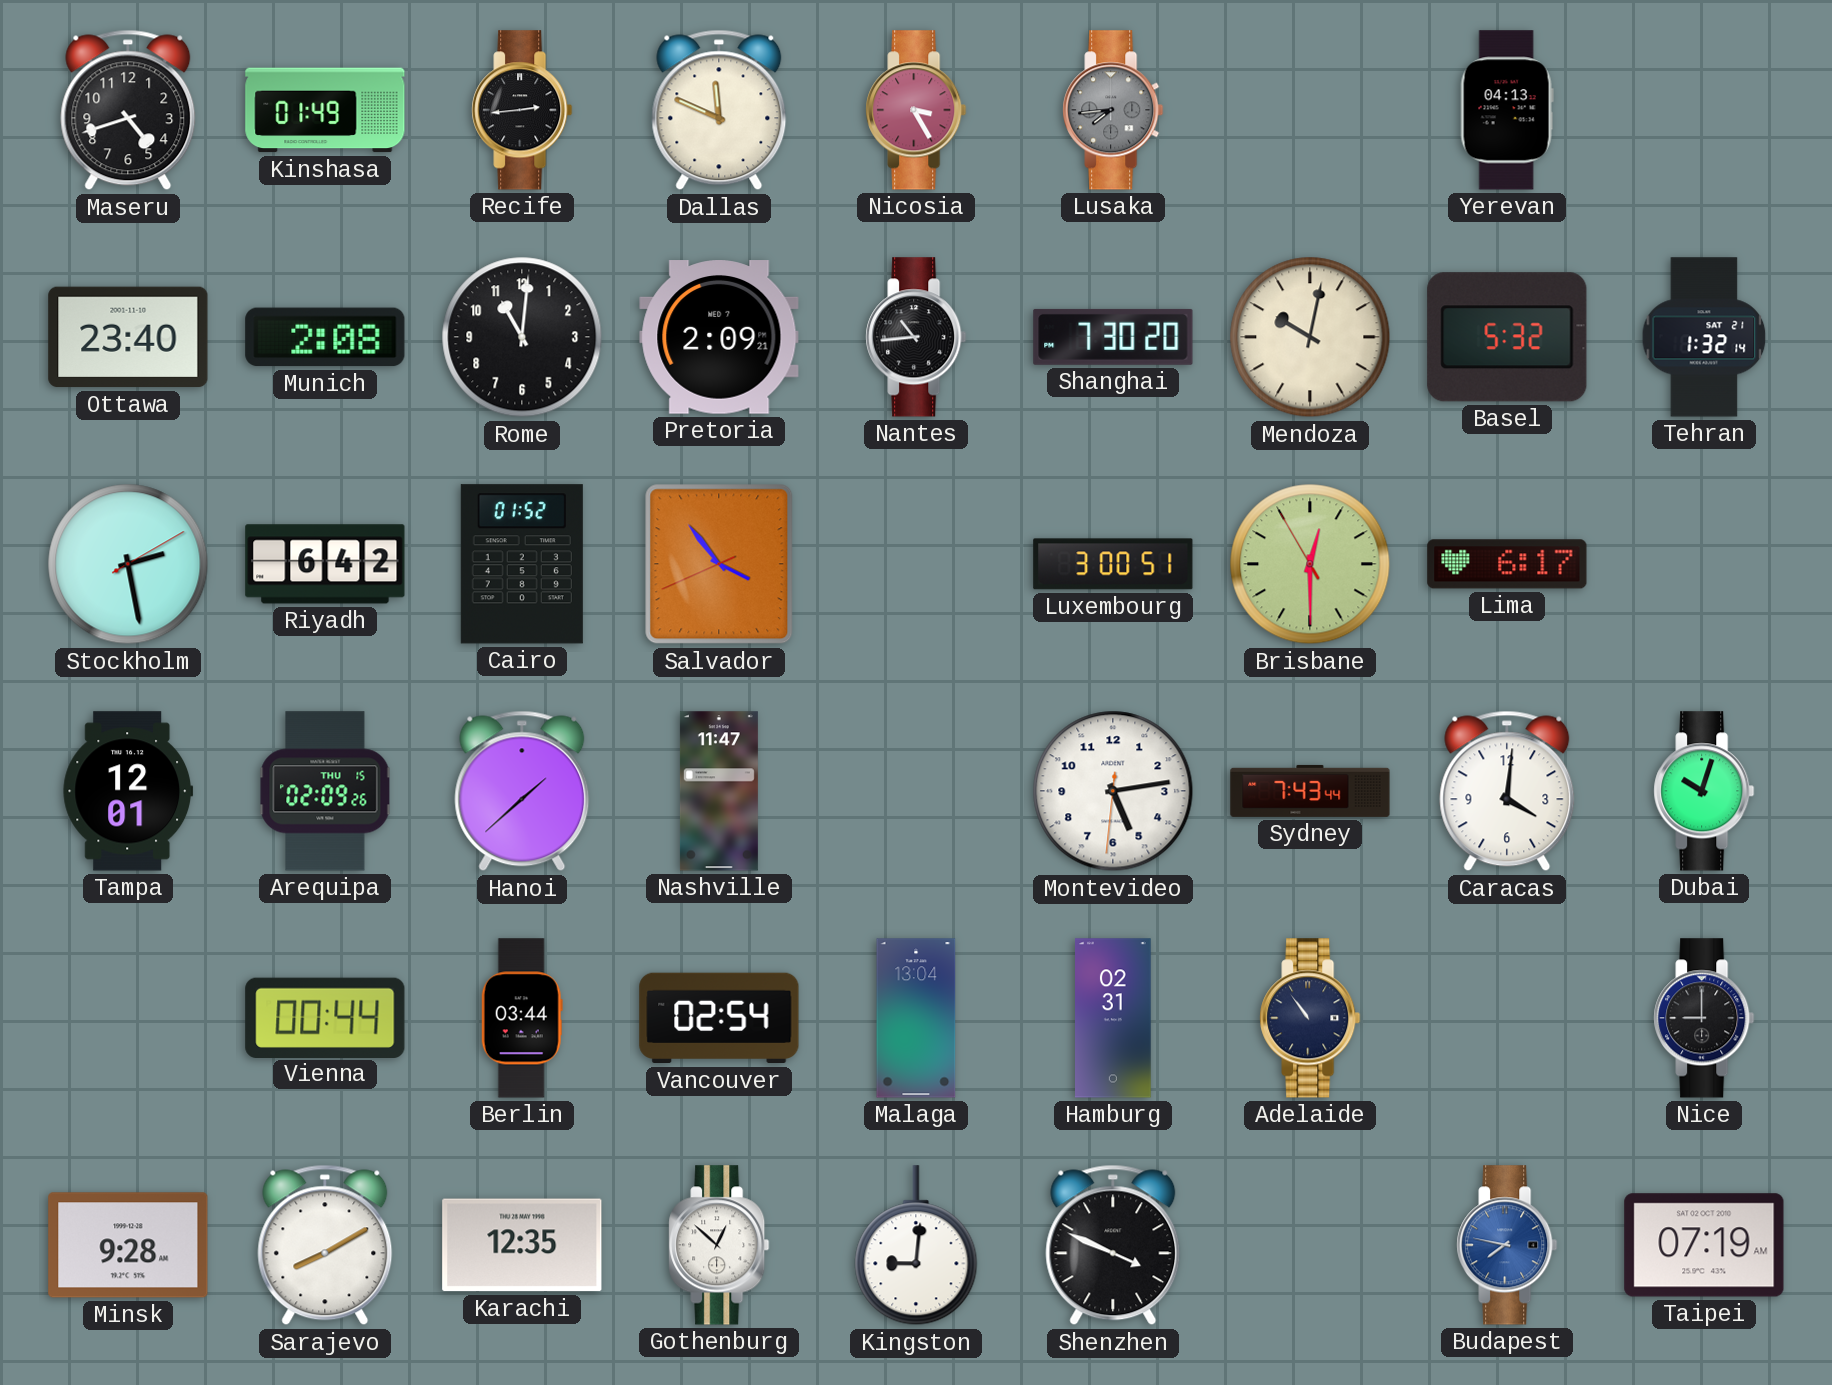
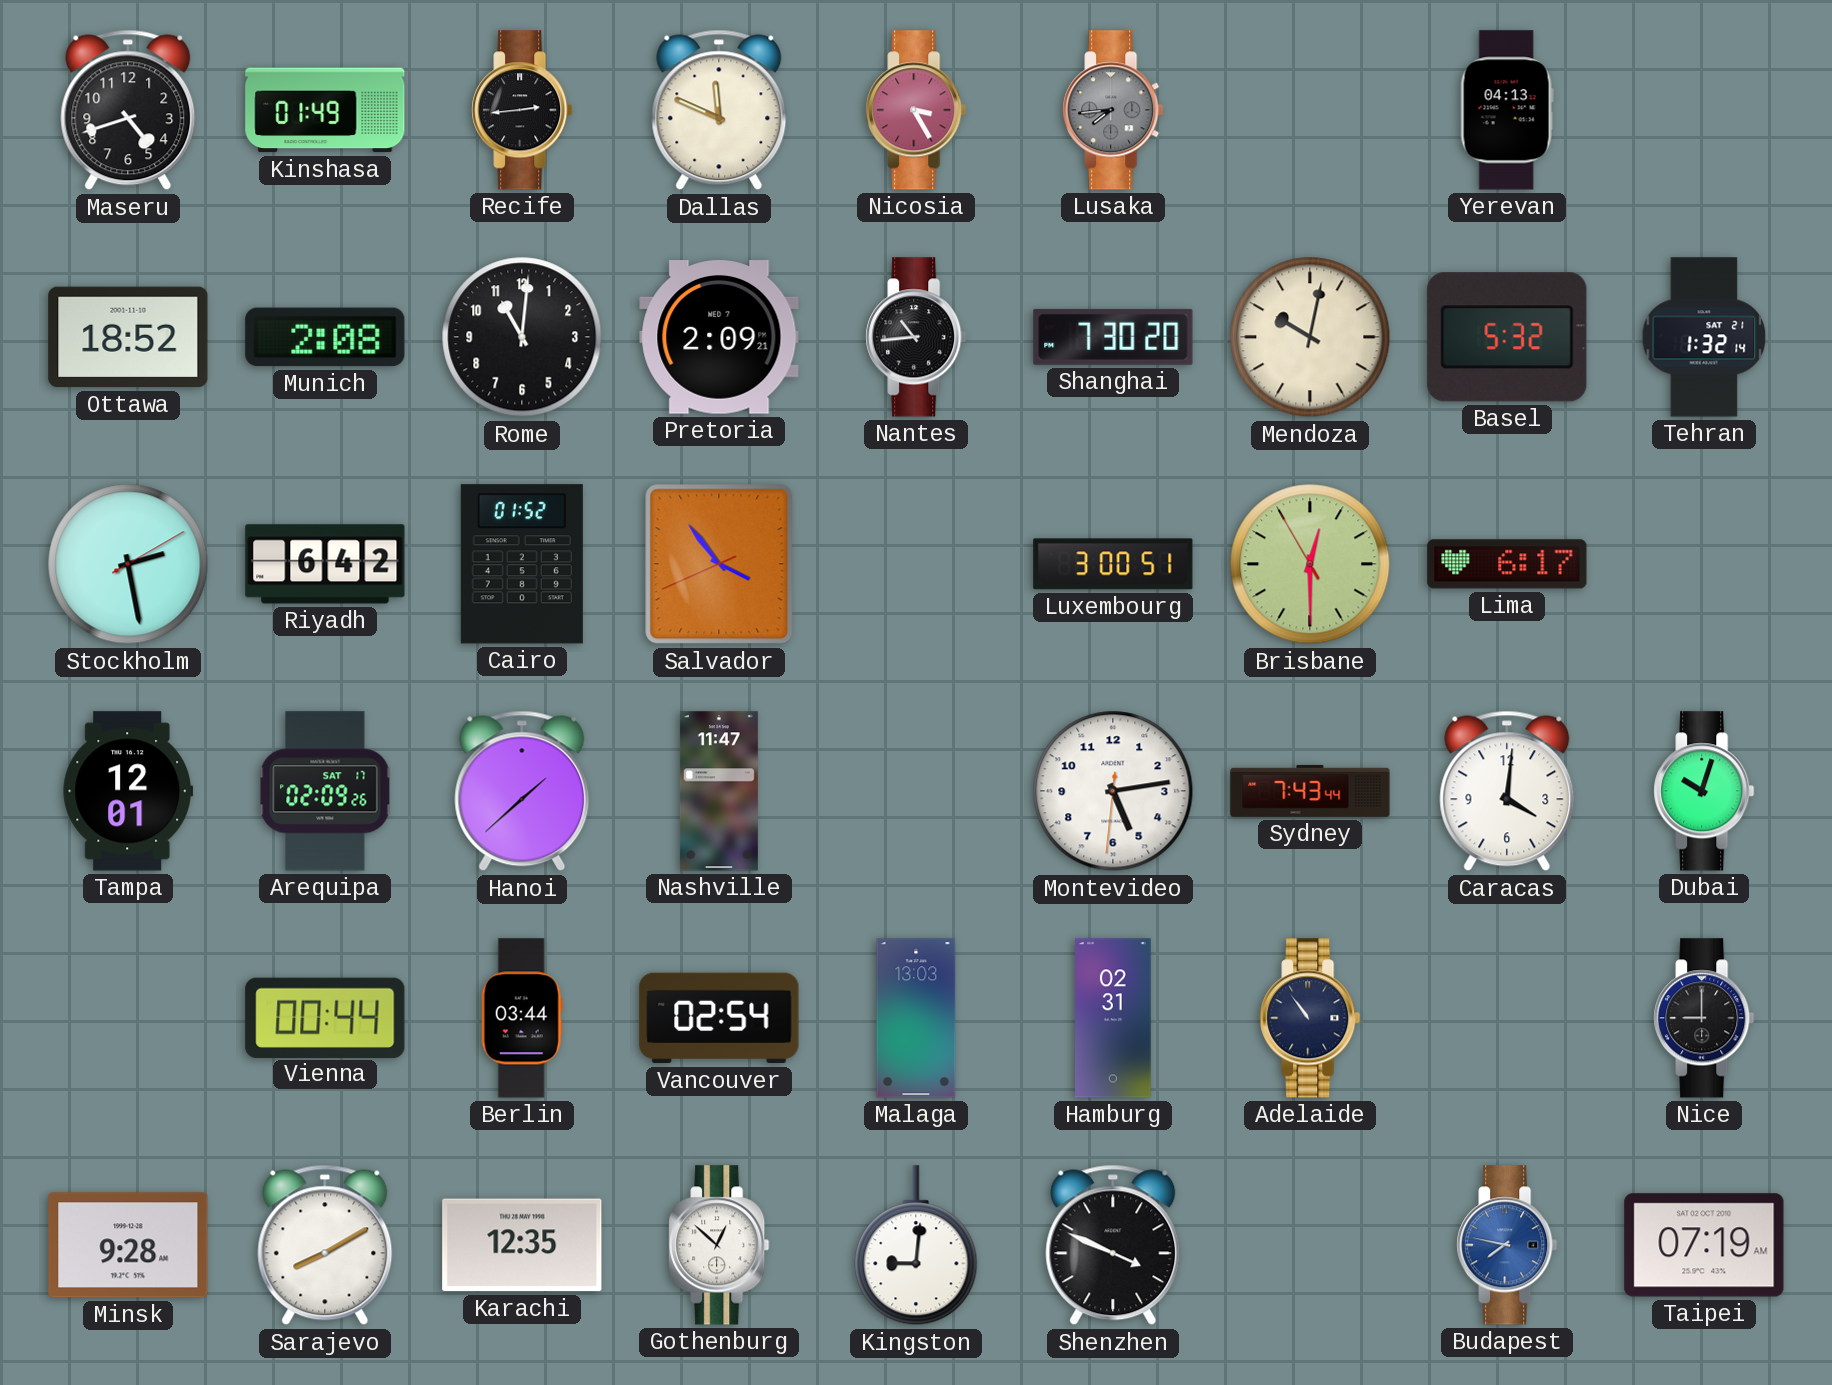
Ottawa: 23:40 -> 18:52
Arequipa date: THU 15 -> SAT 17
Malaga: 13:04 -> 13:03
